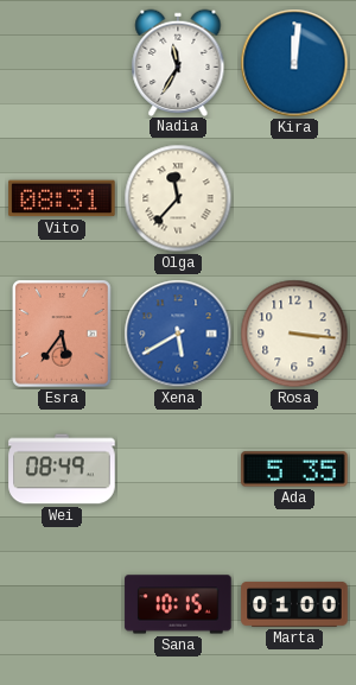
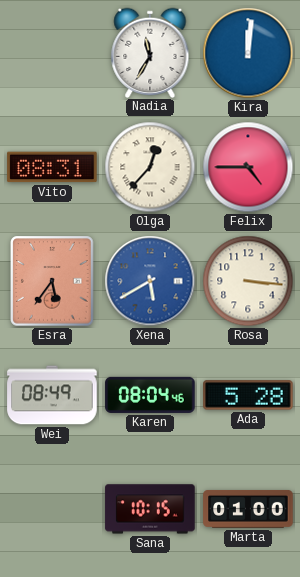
Olga: 11:37 -> 12:37
Felix: none -> 4:45
Karen: none -> 08:04
Ada: 5:35 -> 5:28
